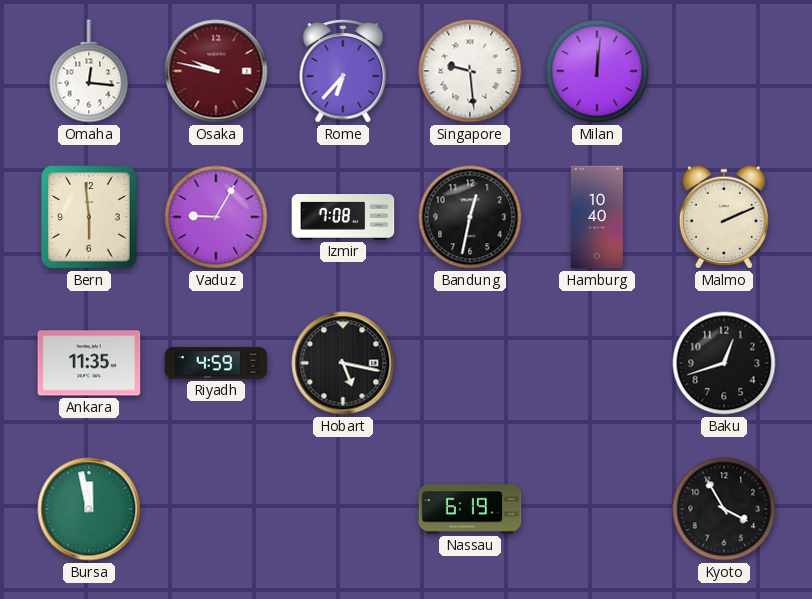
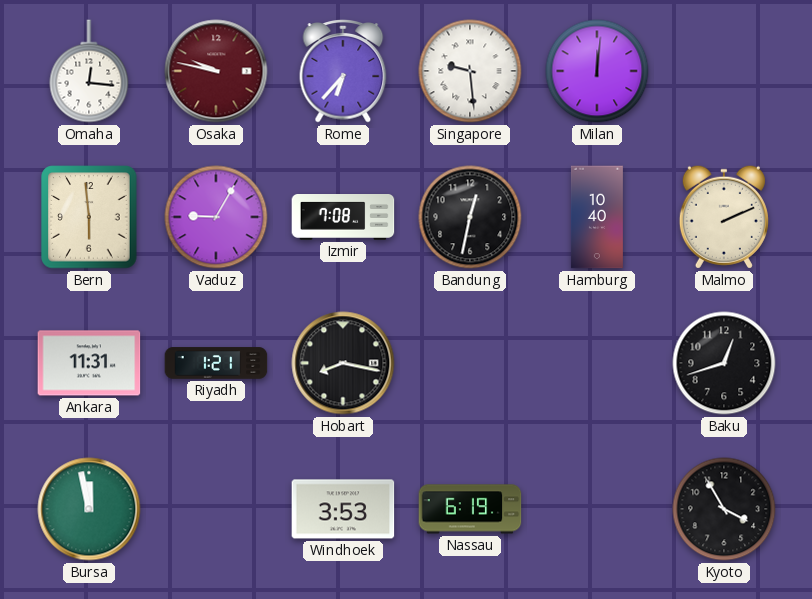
Ankara: 11:35 -> 11:31
Riyadh: 4:59 -> 1:21
Hobart: 5:17 -> 8:17
Windhoek: none -> 3:53
